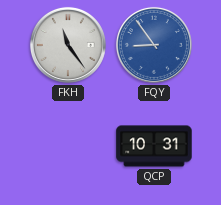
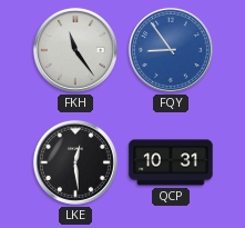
LKE: none -> 12:29
